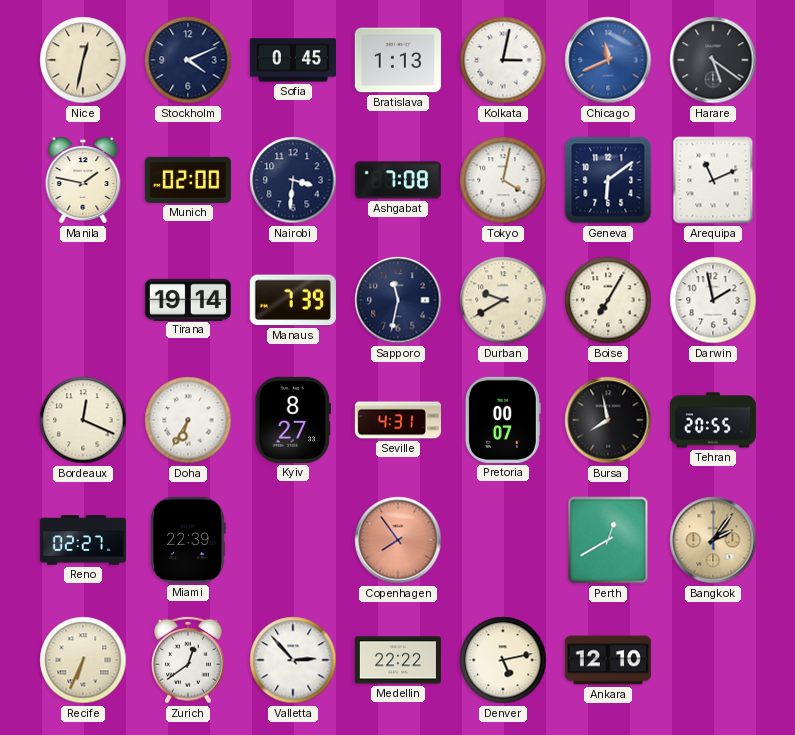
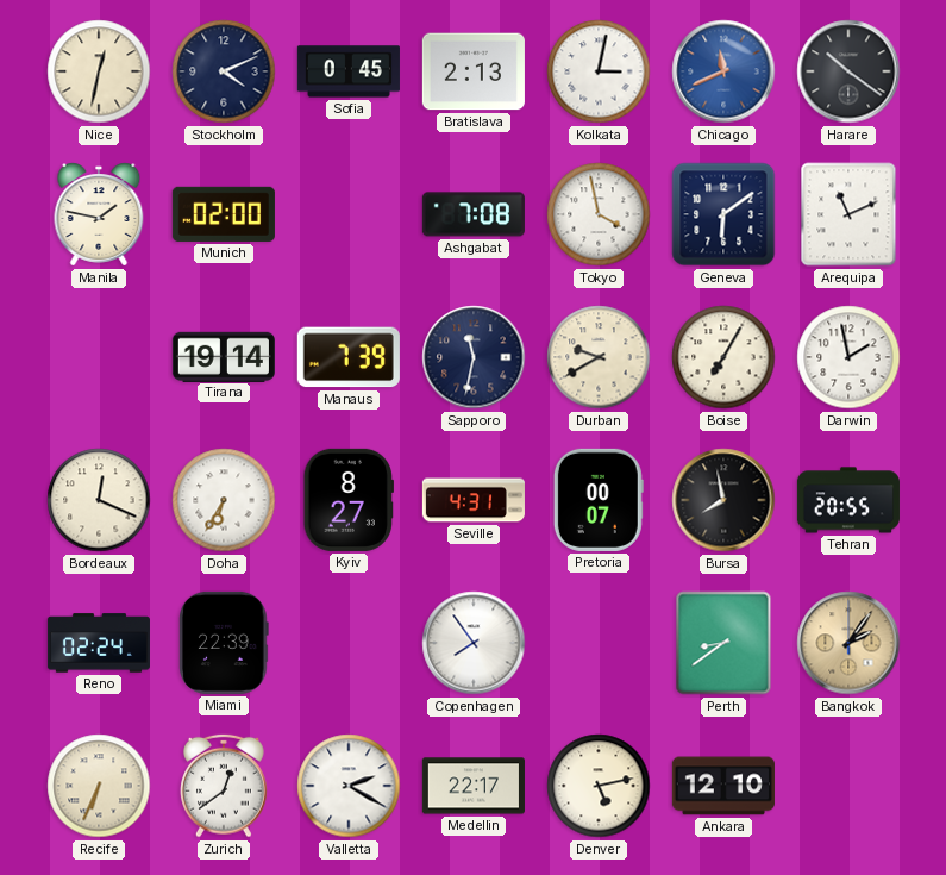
Bratislava: 1:13 -> 2:13
Harare: 5:21 -> 10:21
Nairobi: 3:31 -> none
Tokyo: 4:02 -> 3:58
Reno: 02:27 -> 02:24
Copenhagen dial: salmon -> white
Perth: 12:40 -> 8:39
Valletta: 2:53 -> 2:20
Medellin: 22:22 -> 22:17
